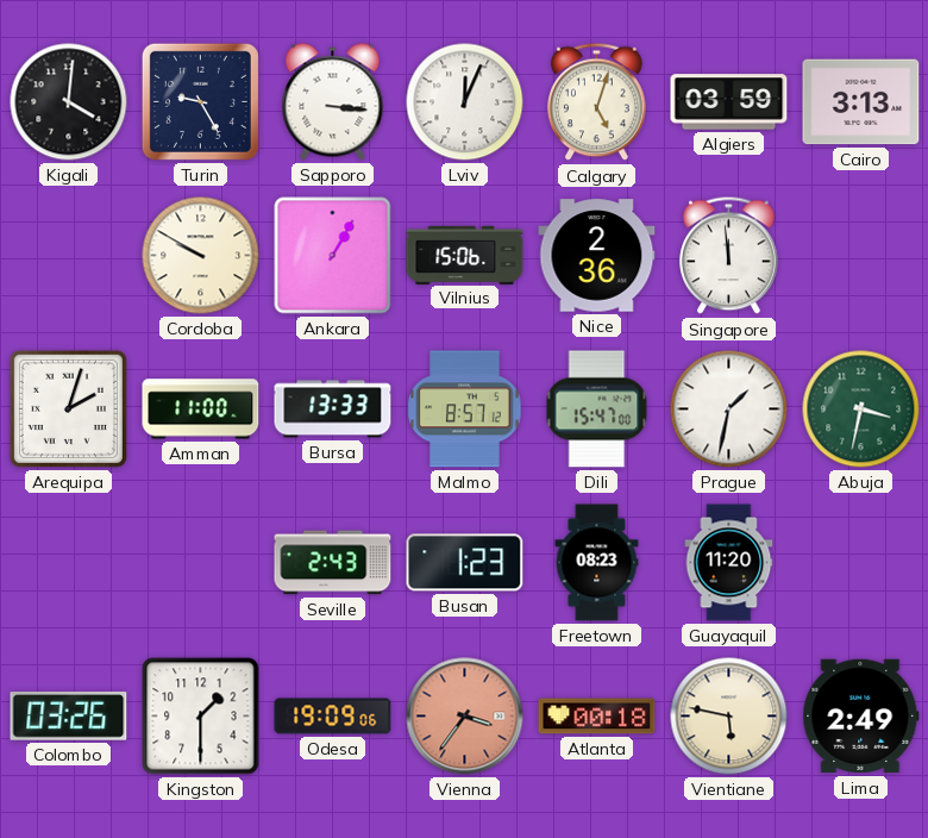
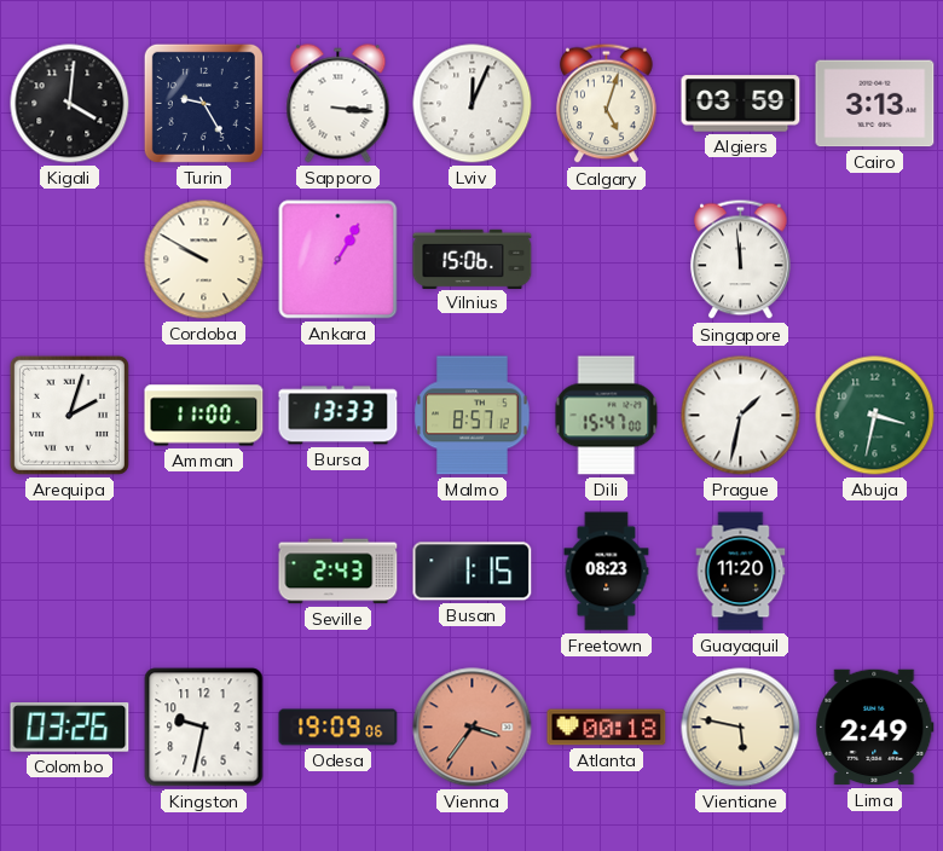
Nice: 2:36 -> none
Busan: 1:23 -> 1:15
Kingston: 1:30 -> 9:32
